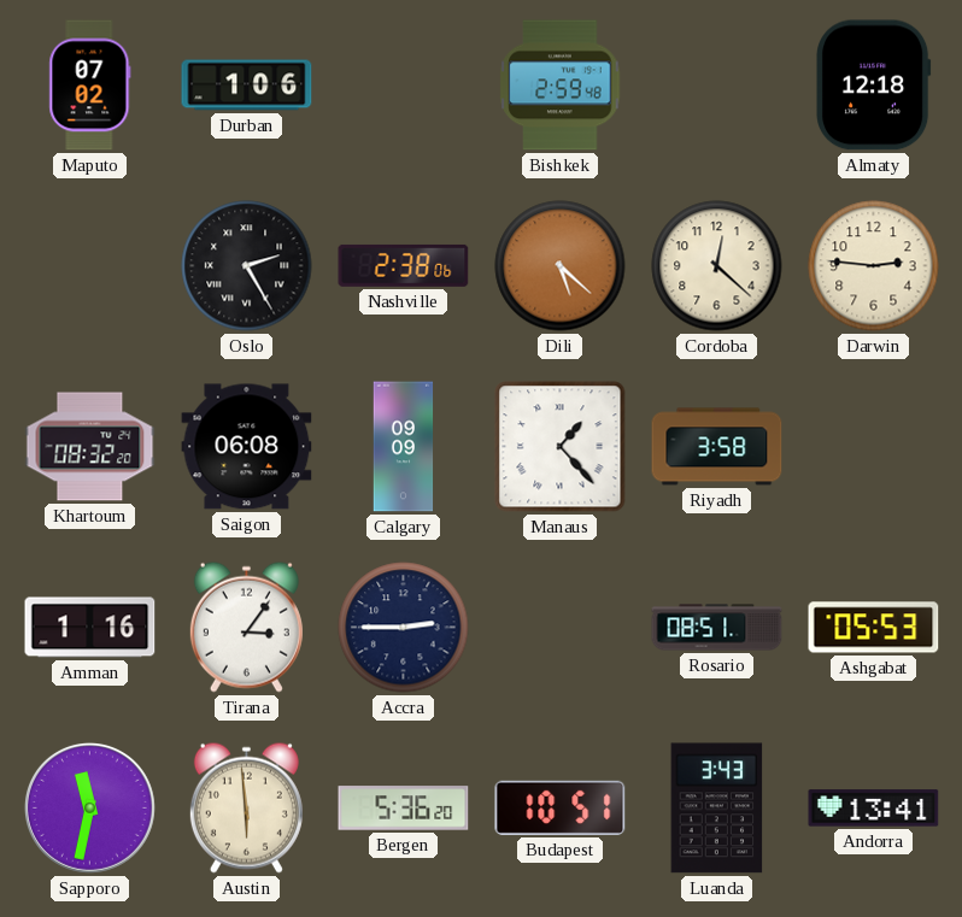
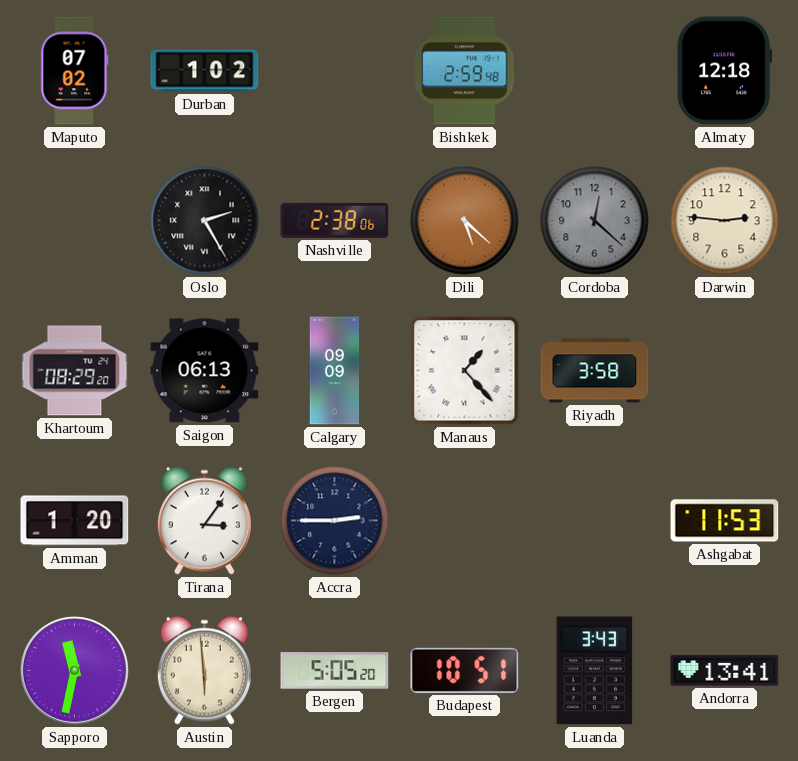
Durban: 1:06 -> 1:02
Cordoba dial: cream -> grey
Khartoum: 08:32 -> 08:29
Saigon: 06:08 -> 06:13
Amman: 1:16 -> 1:20
Rosario: 08:51 -> none
Ashgabat: 05:53 -> 11:53
Bergen: 5:36 -> 5:05
